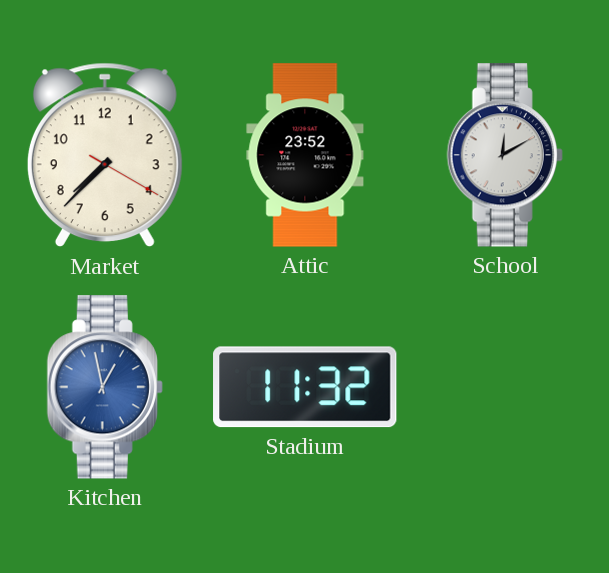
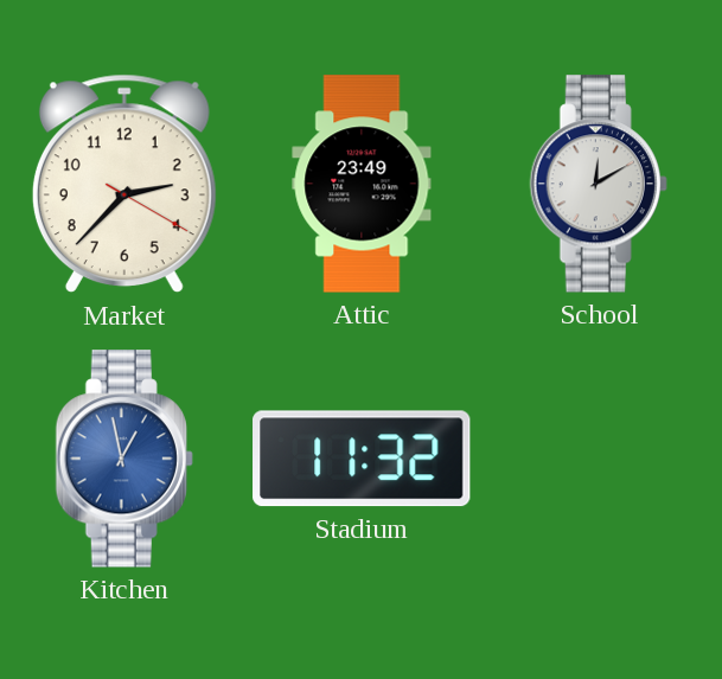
Market: 7:37 -> 2:37
Attic: 23:52 -> 23:49
